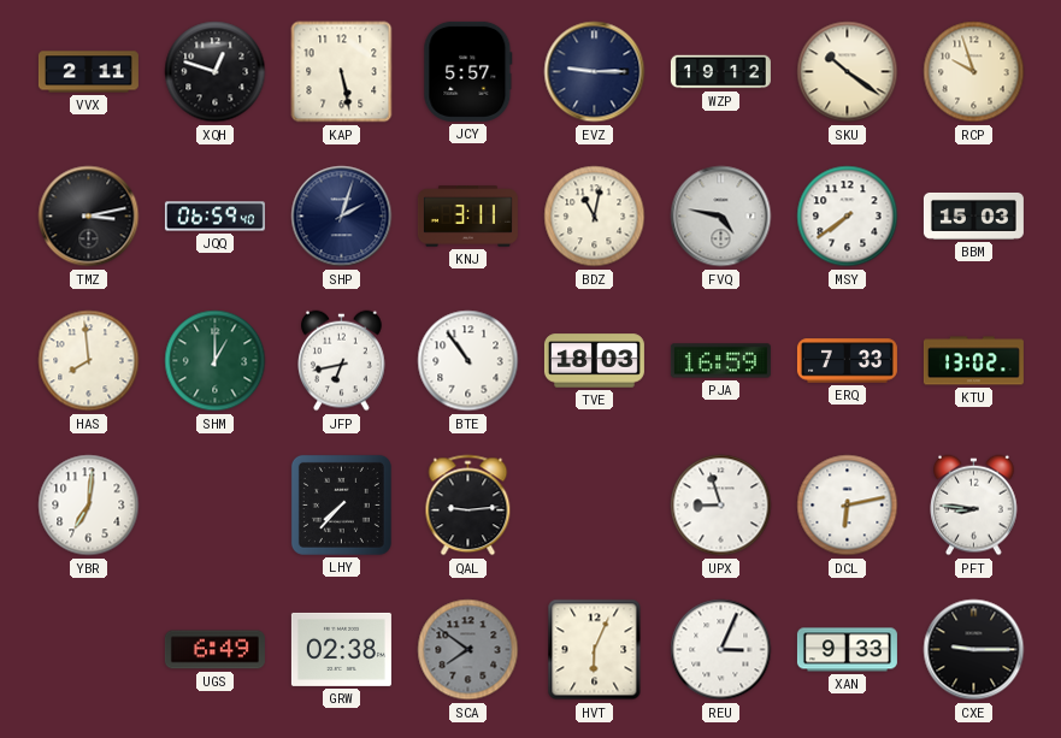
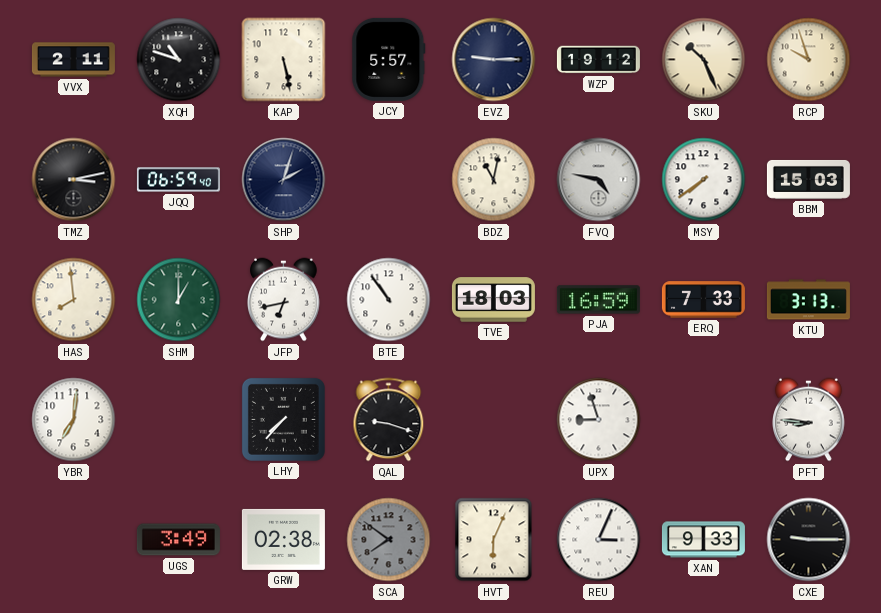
XQH: 12:48 -> 10:48
SKU: 10:21 -> 10:26
KNJ: 3:11 -> none
KTU: 13:02 -> 3:13
QAL: 9:14 -> 9:18
DCL: 6:13 -> none
UGS: 6:49 -> 3:49
